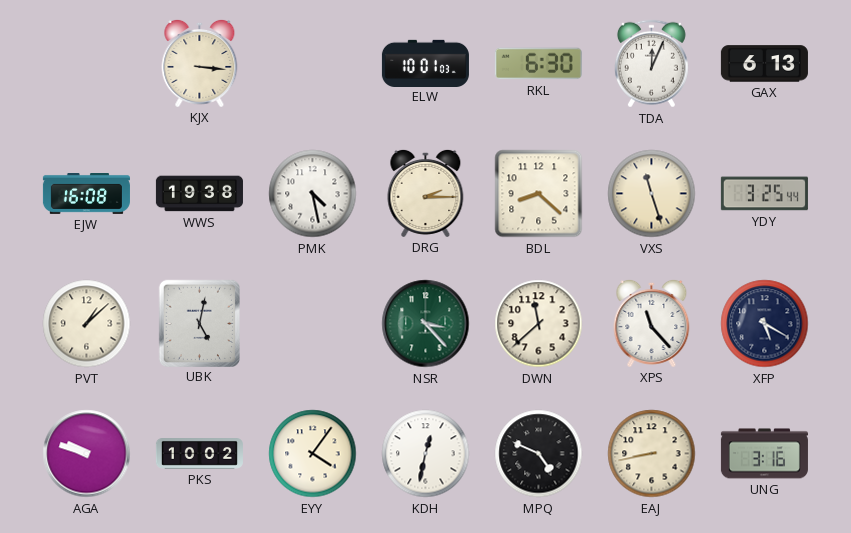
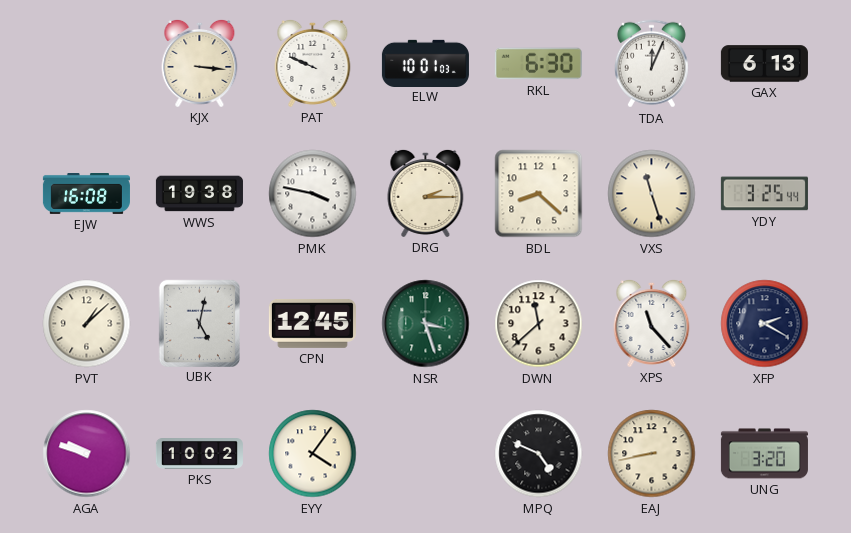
PAT: none -> 9:49
PMK: 4:28 -> 3:47
CPN: none -> 12:45
NSR: 3:23 -> 3:27
XFP: 5:20 -> 2:20
KDH: 12:32 -> none
UNG: 3:16 -> 3:20
